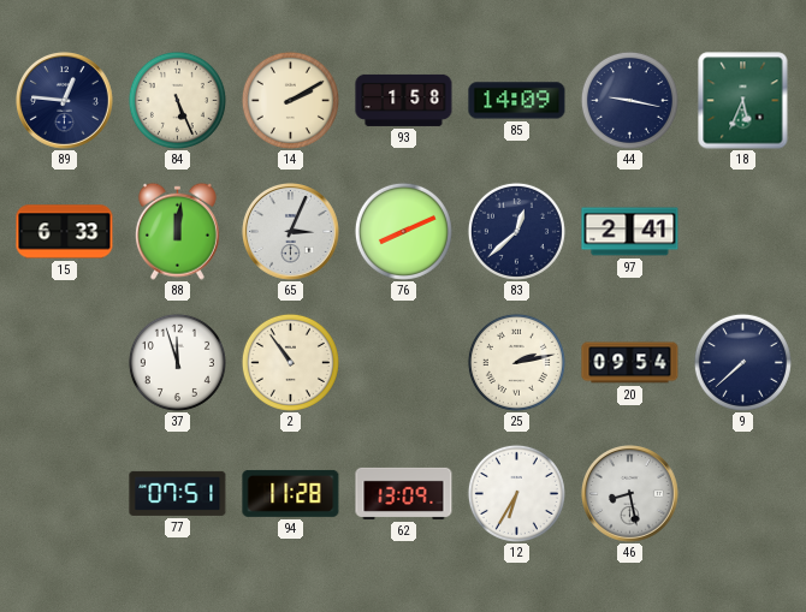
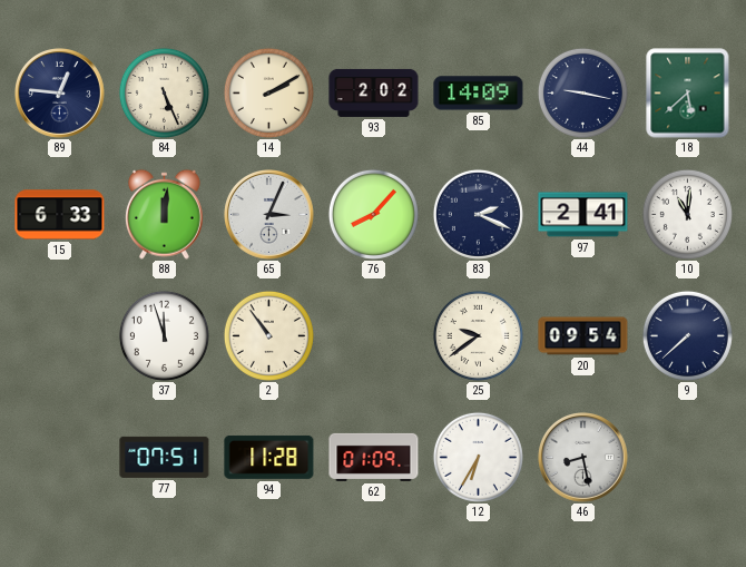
93: 1:58 -> 2:02
18: 5:34 -> 5:38
76: 8:11 -> 8:07
83: 12:38 -> 2:19
10: none -> 11:01
25: 2:13 -> 9:39
62: 13:09 -> 01:09
